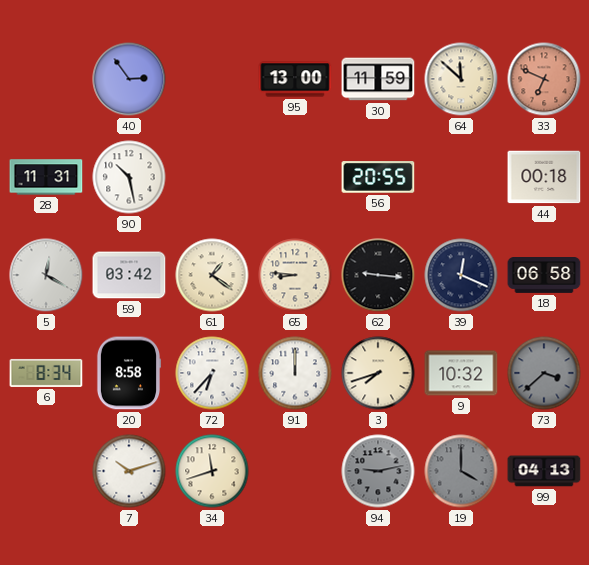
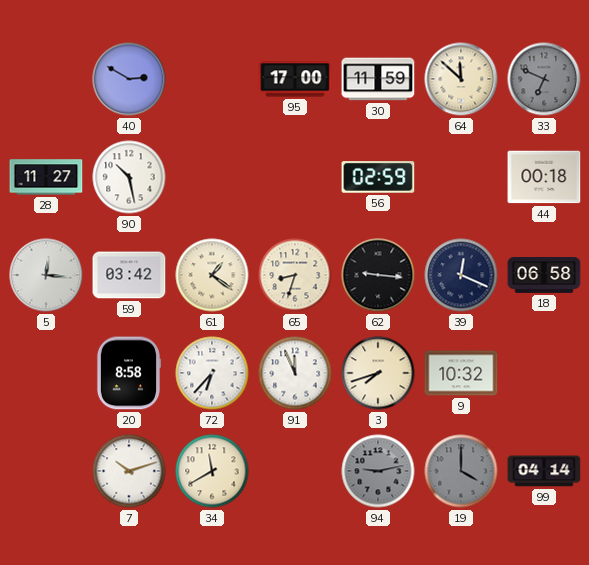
40: 2:54 -> 2:50
95: 13:00 -> 17:00
33 dial: salmon -> grey
28: 11:31 -> 11:27
56: 20:55 -> 02:59
5: 12:20 -> 12:16
65: 8:46 -> 8:33
6: 8:34 -> none
91: 12:00 -> 11:56
73: 3:38 -> none
34: 11:42 -> 11:40
99: 04:13 -> 04:14
